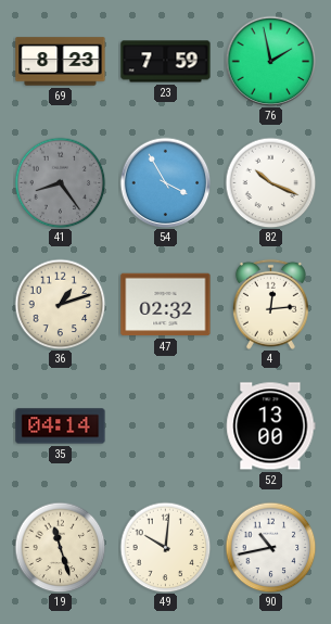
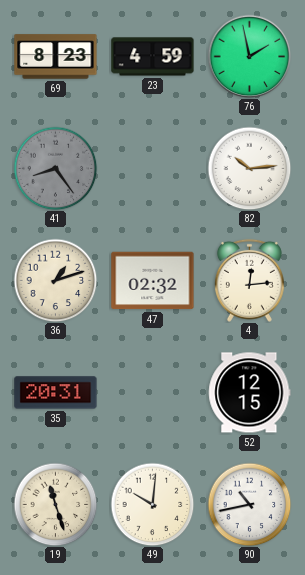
23: 7:59 -> 4:59
54: 3:55 -> none
82: 10:19 -> 10:14
35: 04:14 -> 20:31
52: 13:00 -> 12:15
